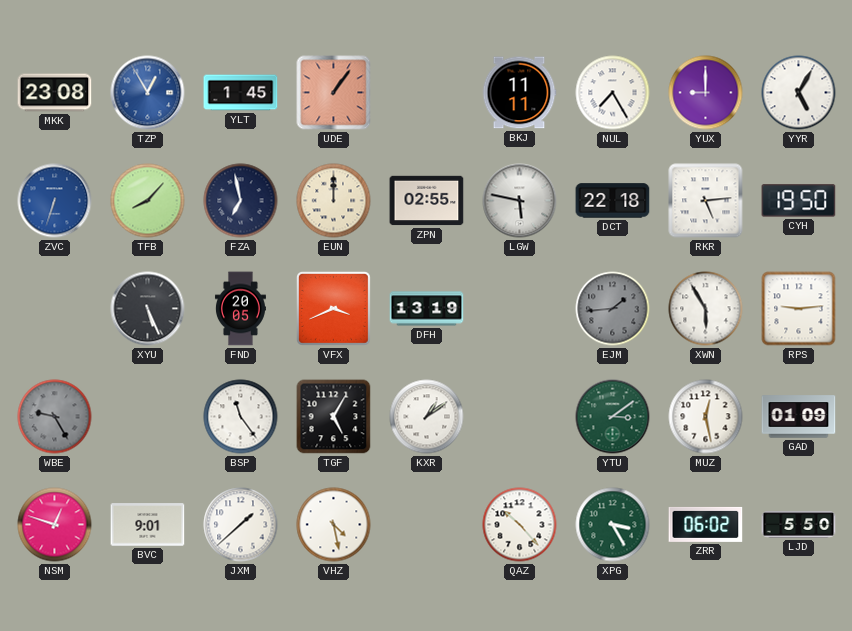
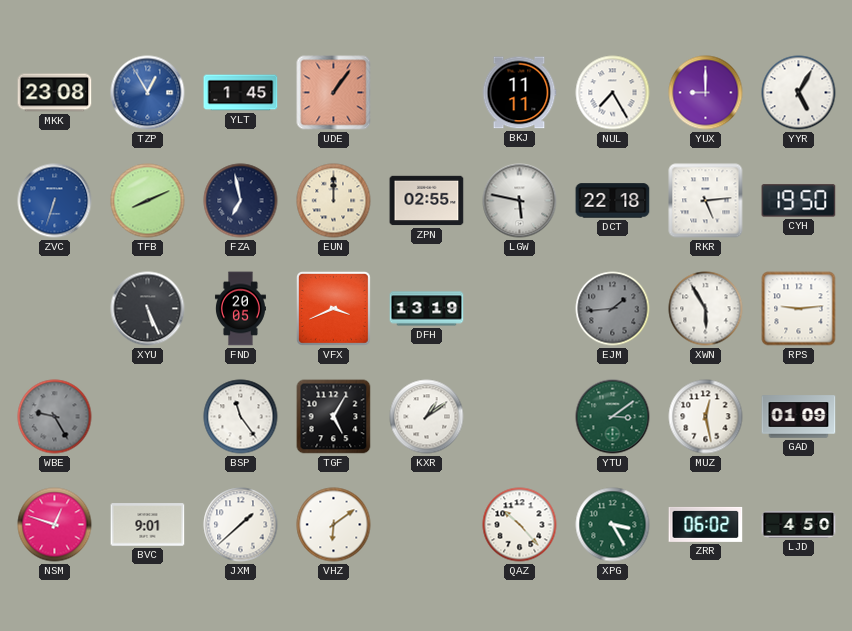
TFB: 8:07 -> 8:11
VHZ: 4:28 -> 6:09
LJD: 5:50 -> 4:50
